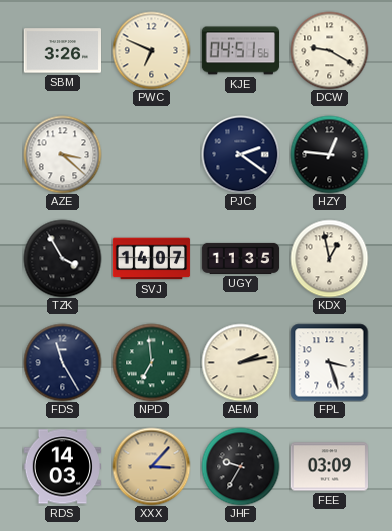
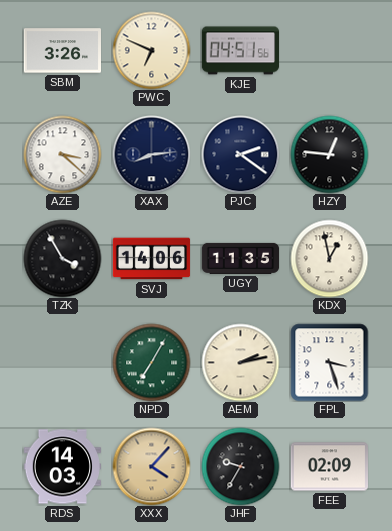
DCW: 9:20 -> none
XAX: none -> 8:14
SVJ: 14:07 -> 14:06
FDS: 11:25 -> none
NPD: 6:59 -> 7:05
XXX: 3:07 -> 4:07
FEE: 03:09 -> 02:09
